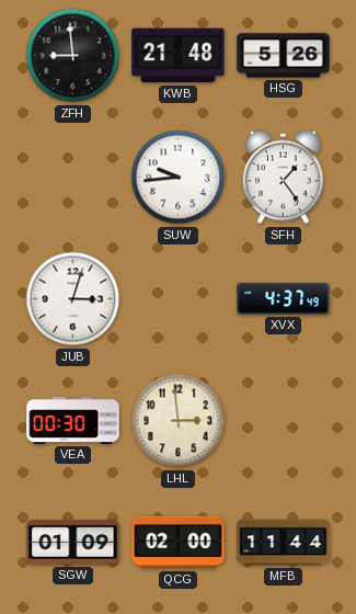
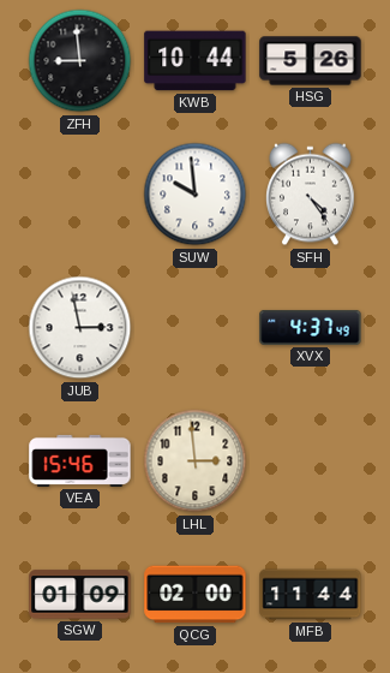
KWB: 21:48 -> 10:44
SUW: 9:44 -> 9:59
SFH: 1:24 -> 4:24
JUB: 3:03 -> 2:58
VEA: 00:30 -> 15:46
